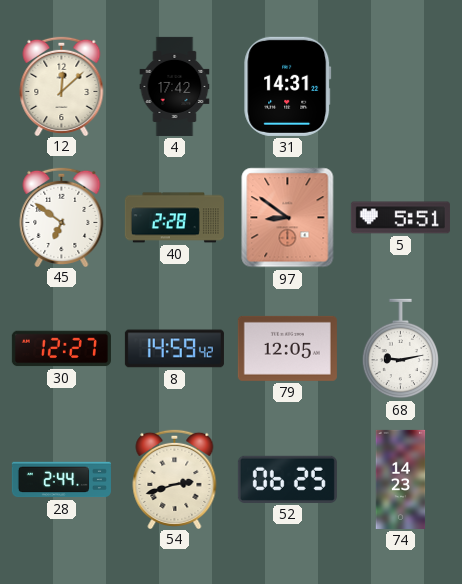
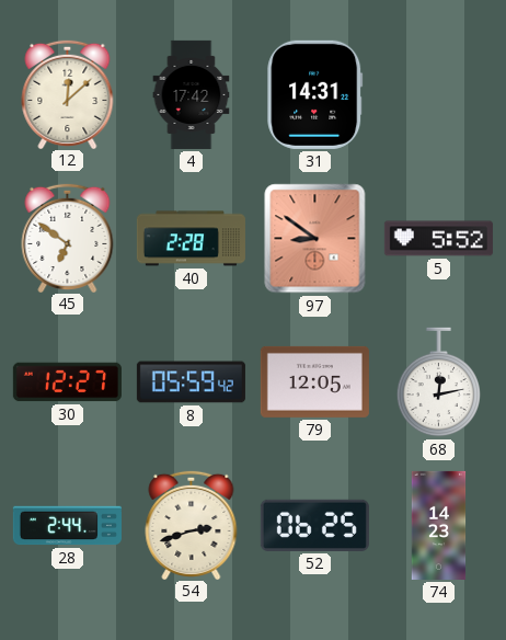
5: 5:51 -> 5:52
8: 14:59 -> 05:59
68: 9:13 -> 12:13
